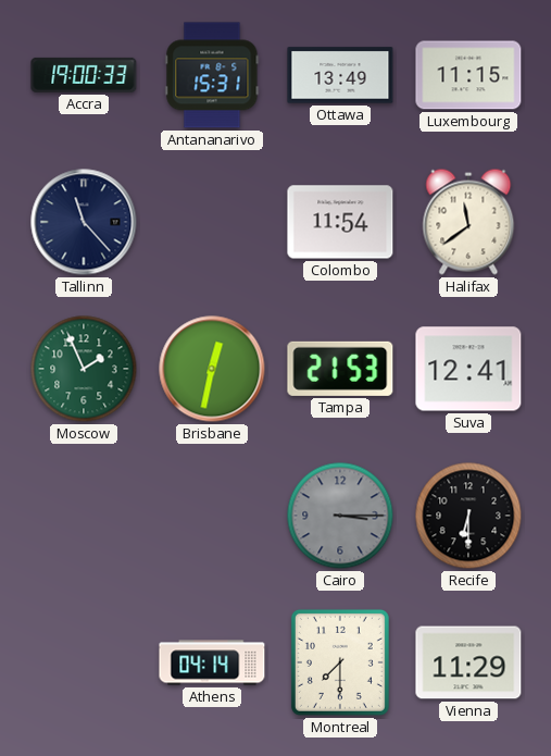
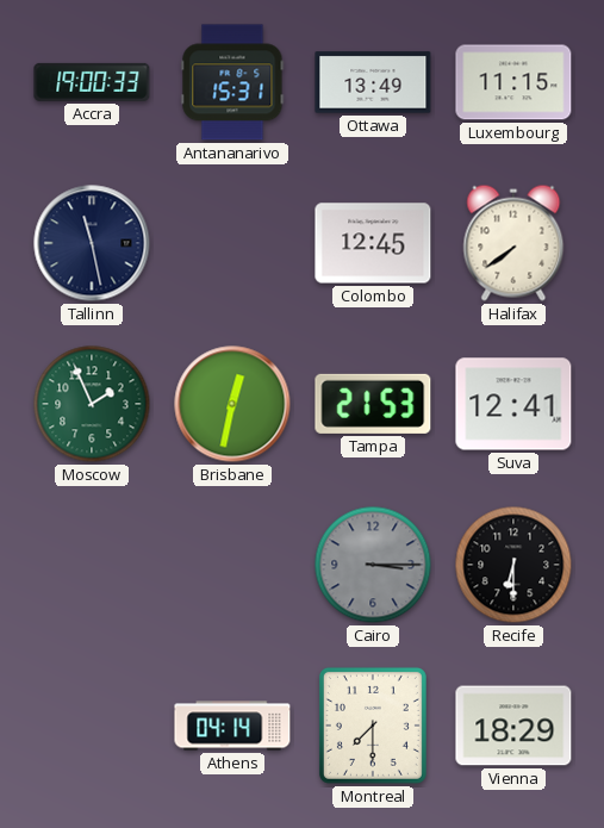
Tallinn: 11:23 -> 11:28
Colombo: 11:54 -> 12:45
Halifax: 11:39 -> 7:39
Vienna: 11:29 -> 18:29
